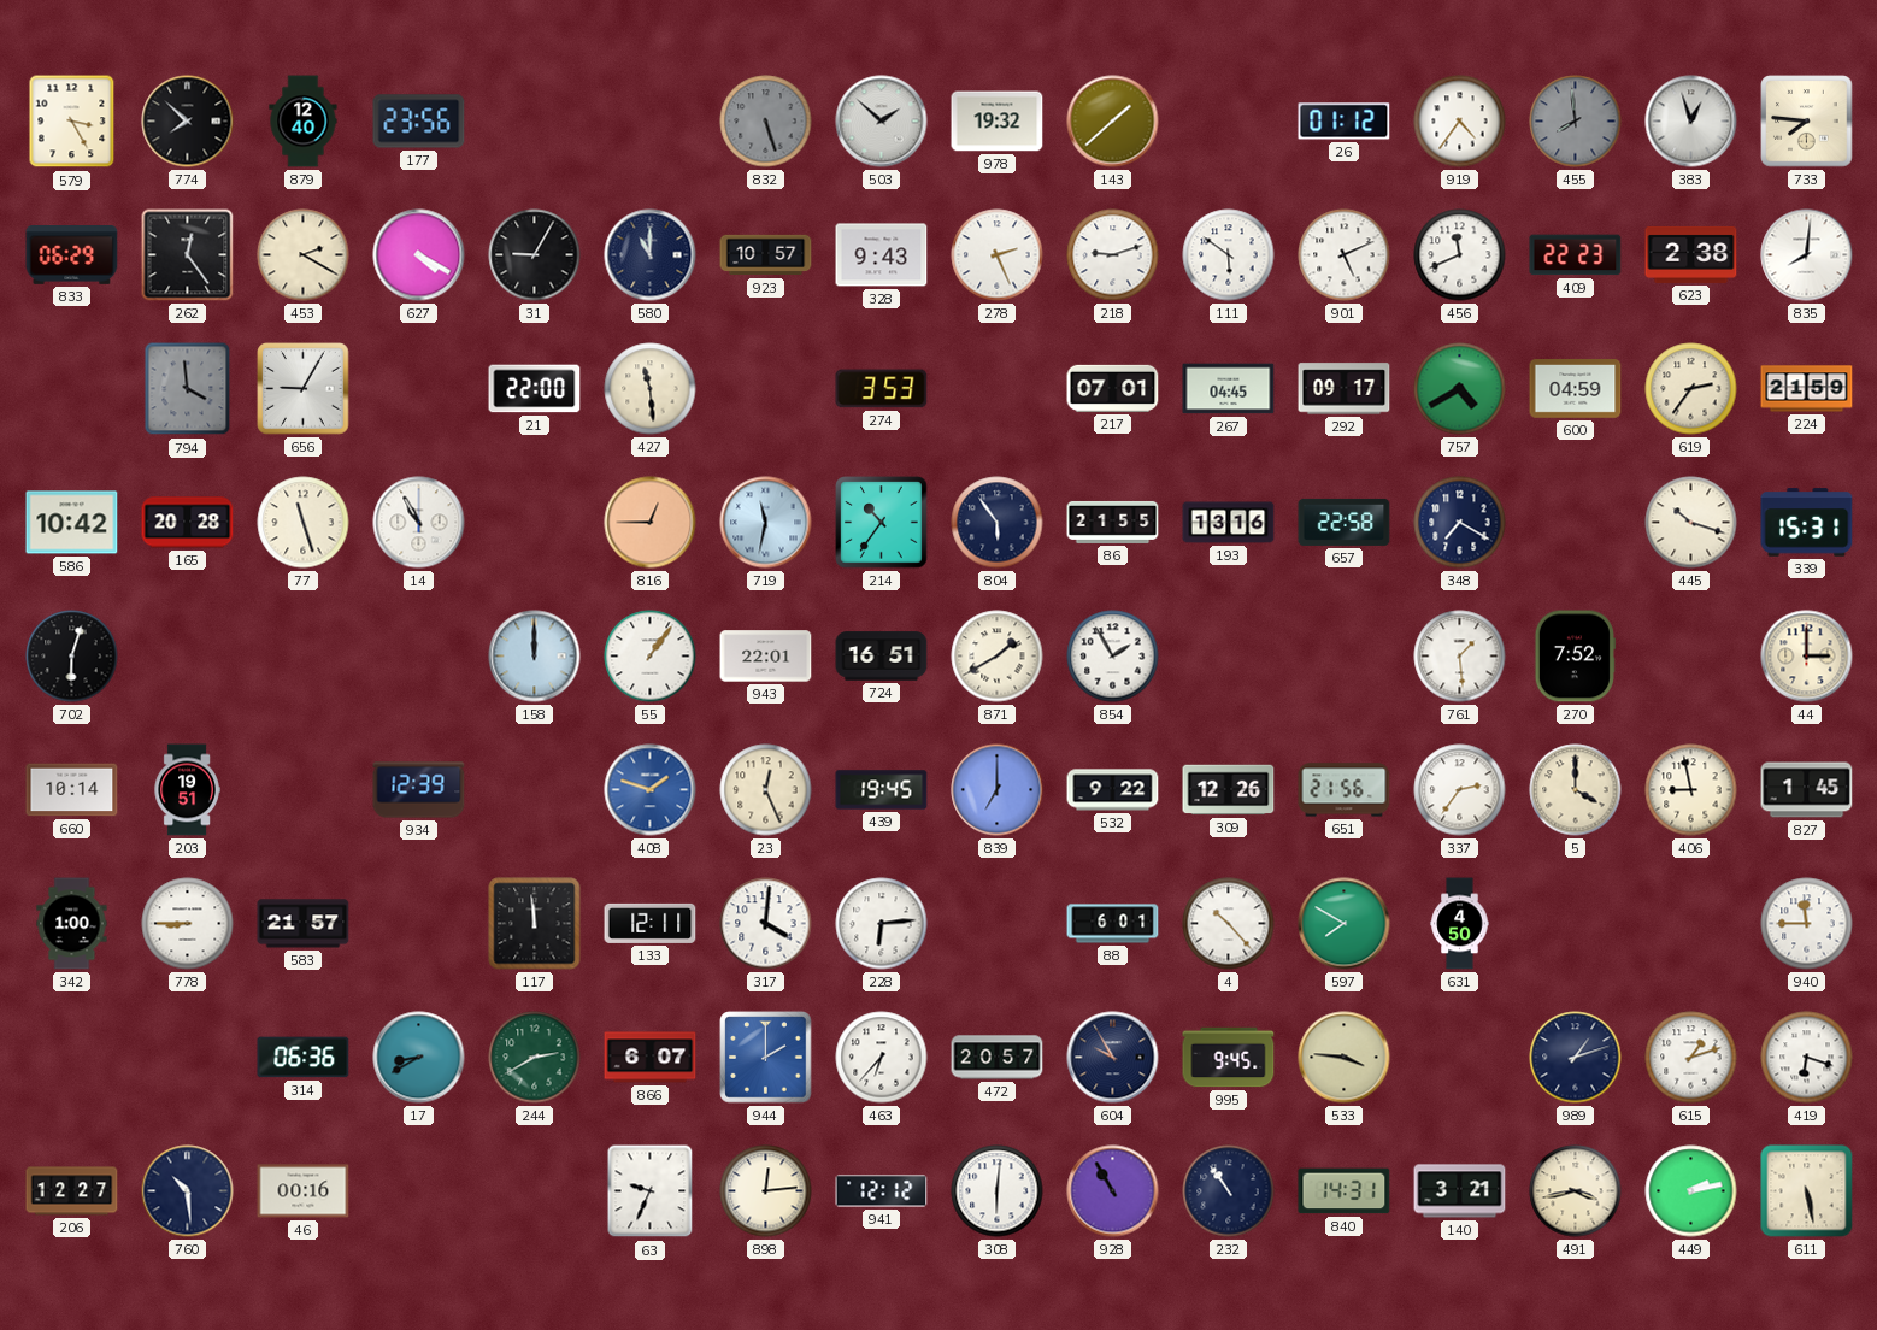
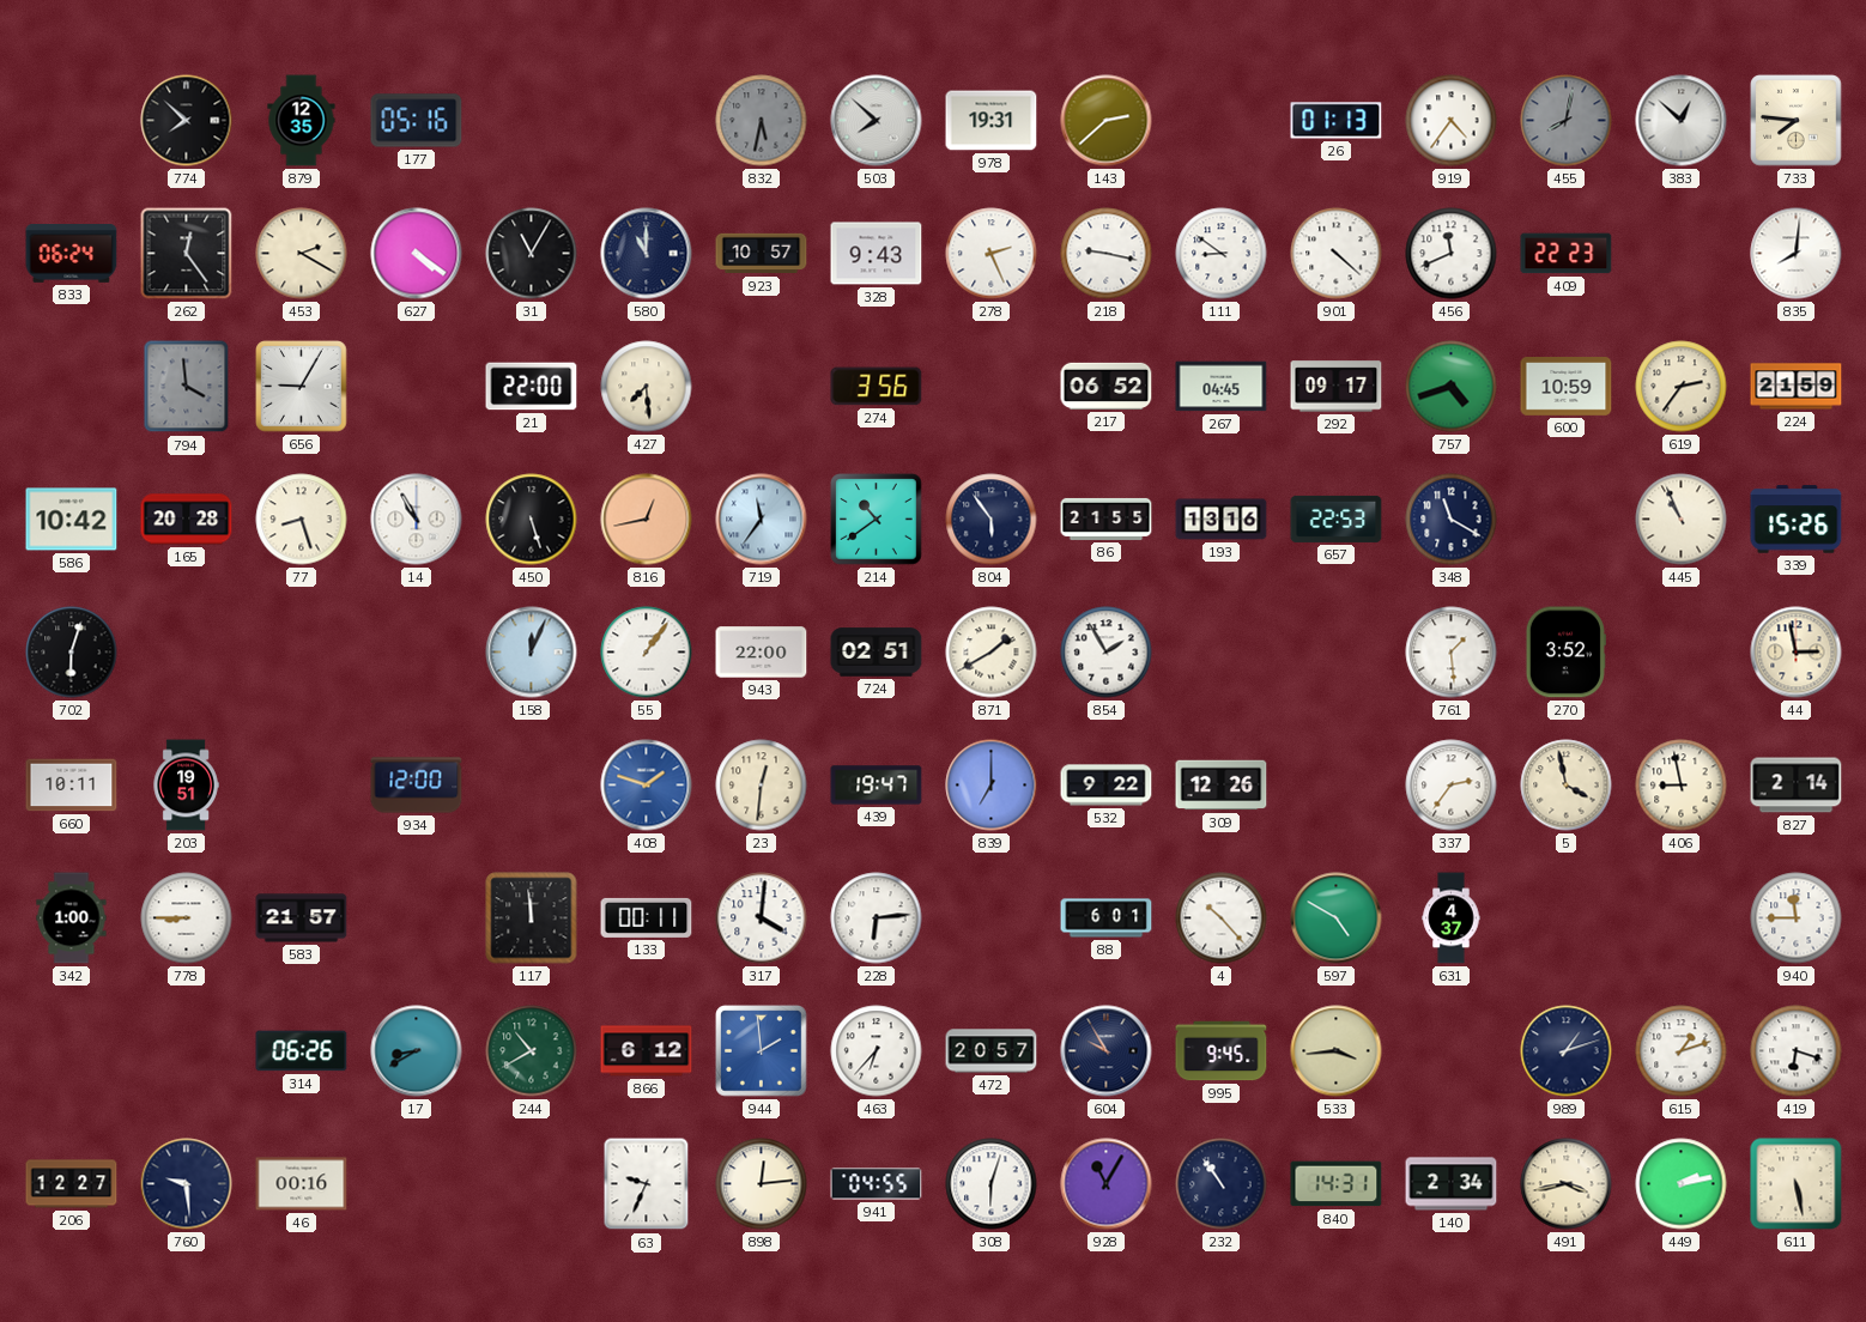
579: 3:25 -> none
879: 12:40 -> 12:35
177: 23:56 -> 05:16
832: 5:27 -> 5:32
503: 1:52 -> 7:52
978: 19:32 -> 19:31
143: 1:38 -> 2:38
26: 01:12 -> 01:13
455: 7:59 -> 8:02
383: 12:57 -> 12:52
833: 06:29 -> 06:24
627: 4:20 -> 4:21
31: 9:05 -> 11:05
218: 9:12 -> 9:17
111: 5:51 -> 8:51
901: 5:11 -> 4:22
623: 2:38 -> none
427: 11:29 -> 7:29
274: 3:53 -> 3:56
217: 07:01 -> 06:52
757: 4:40 -> 4:42
600: 04:59 -> 10:59
77: 11:27 -> 8:27
450: none -> 5:27
816: 12:45 -> 12:43
719: 11:32 -> 11:36
214: 10:36 -> 10:39
657: 22:58 -> 22:53
348: 7:20 -> 11:20
445: 10:18 -> 10:56
339: 15:31 -> 15:26
158: 12:00 -> 12:04
943: 22:01 -> 22:00
724: 16:51 -> 02:51
270: 7:52 -> 3:52
44: 3:00 -> 2:58
660: 10:14 -> 10:11
934: 12:39 -> 12:00
23: 12:26 -> 12:31
439: 19:45 -> 19:47
651: 21:56 -> none
5: 4:00 -> 3:58
827: 1:45 -> 2:14
133: 12:11 -> 00:11
597: 7:50 -> 4:50
631: 4:50 -> 4:37
314: 06:36 -> 06:26
244: 2:40 -> 10:40
866: 6:07 -> 6:12
944: 2:00 -> 1:59
533: 3:46 -> 3:44
760: 10:29 -> 9:29
941: 12:12 -> 04:55
308: 6:01 -> 6:03
928: 10:55 -> 11:05
140: 3:21 -> 2:34
